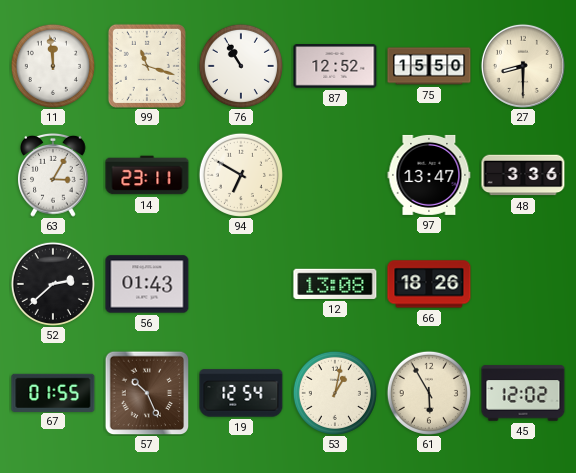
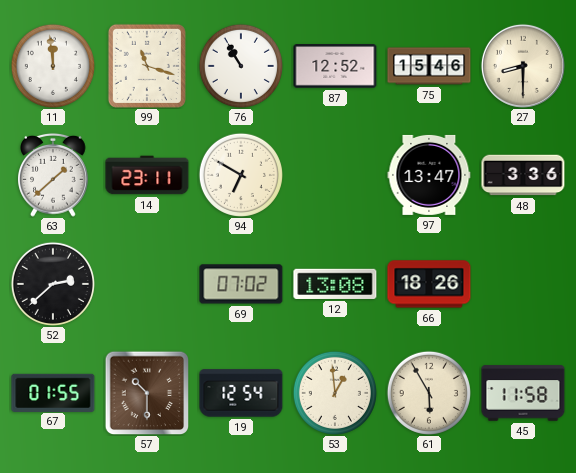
75: 15:50 -> 15:46
63: 3:05 -> 1:38
56: 01:43 -> none
69: none -> 07:02
57: 10:26 -> 10:30
53: 1:02 -> 12:59
45: 12:02 -> 11:58
